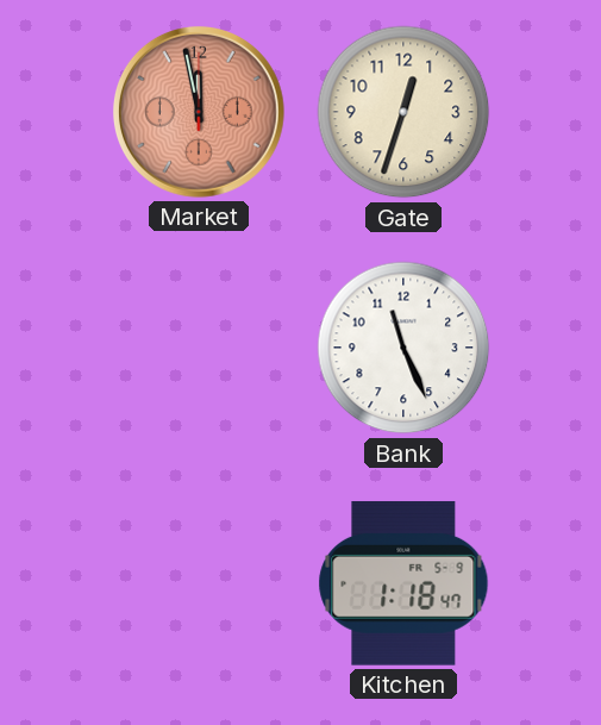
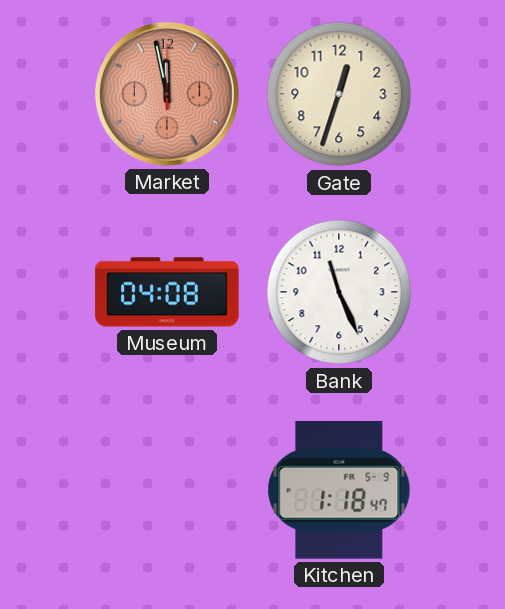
Museum: none -> 04:08
